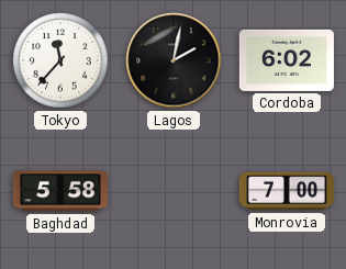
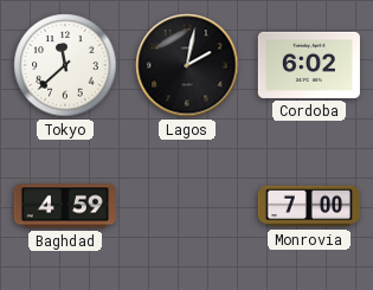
Tokyo: 11:37 -> 11:38
Baghdad: 5:58 -> 4:59
